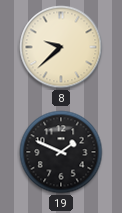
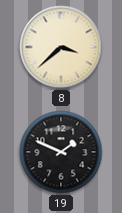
8: 9:38 -> 3:38
